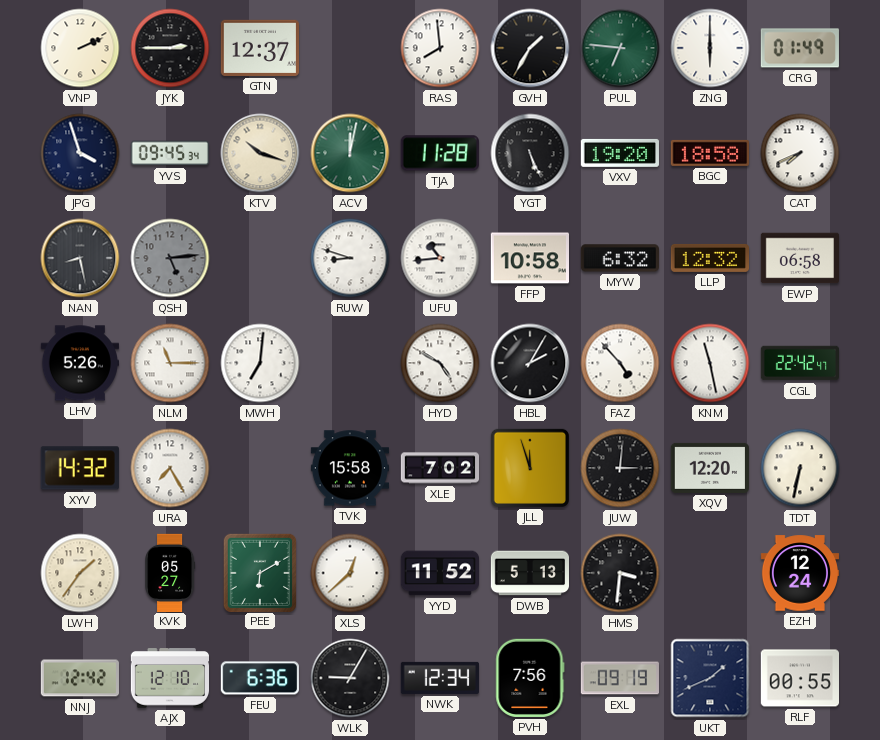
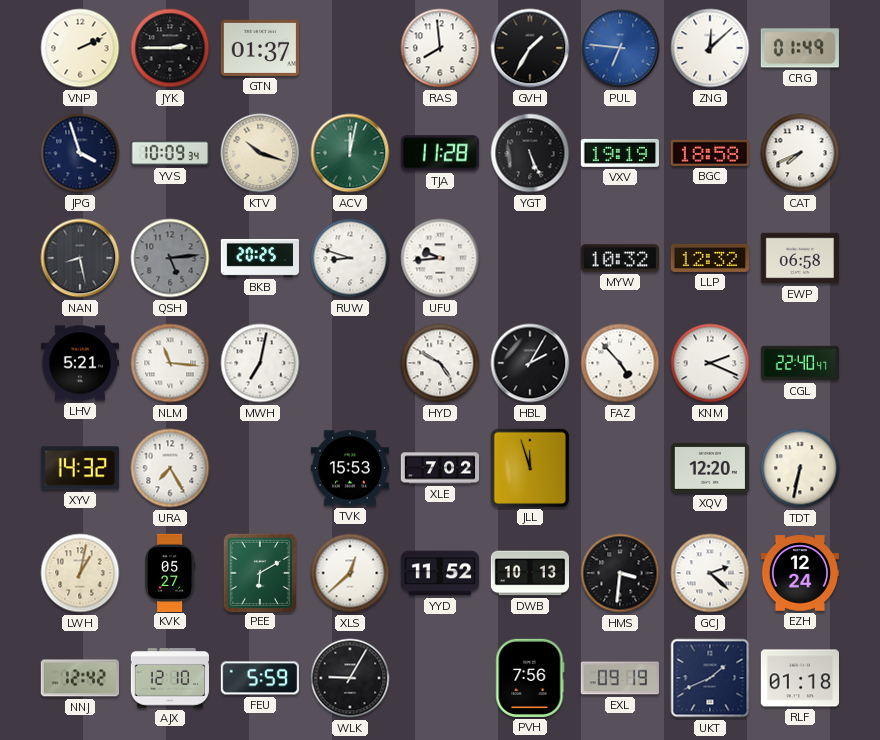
GTN: 12:37 -> 01:37
PUL dial: green -> blue
ZNG: 6:00 -> 12:08
YVS: 09:45 -> 10:09
VXV: 19:20 -> 19:19
BKB: none -> 20:25
UFU: 10:44 -> 9:44
FFP: 10:58 -> none
MYW: 6:32 -> 10:32
LHV: 5:26 -> 5:21
NLM: 11:15 -> 11:16
MWH: 7:01 -> 7:02
KNM: 11:28 -> 2:19
CGL: 22:42 -> 22:40
TVK: 15:58 -> 15:53
JUW: 3:01 -> none
LWH: 1:36 -> 1:02
DWB: 5:13 -> 10:13
GCJ: none -> 2:22
FEU: 6:36 -> 5:59
NWK: 12:34 -> none
RLF: 00:55 -> 01:18
